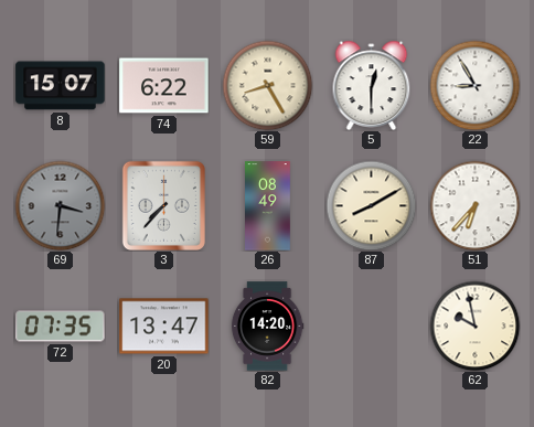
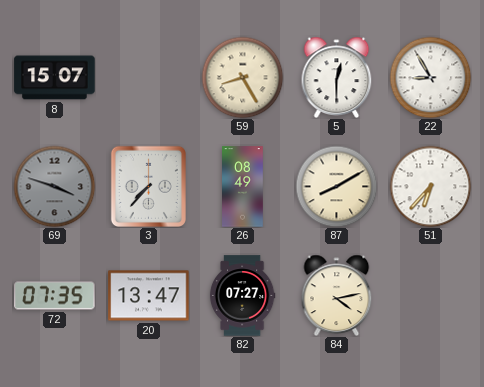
74: 6:22 -> none
69: 3:31 -> 3:48
82: 14:20 -> 07:27
84: none -> 4:13
62: 9:58 -> none
